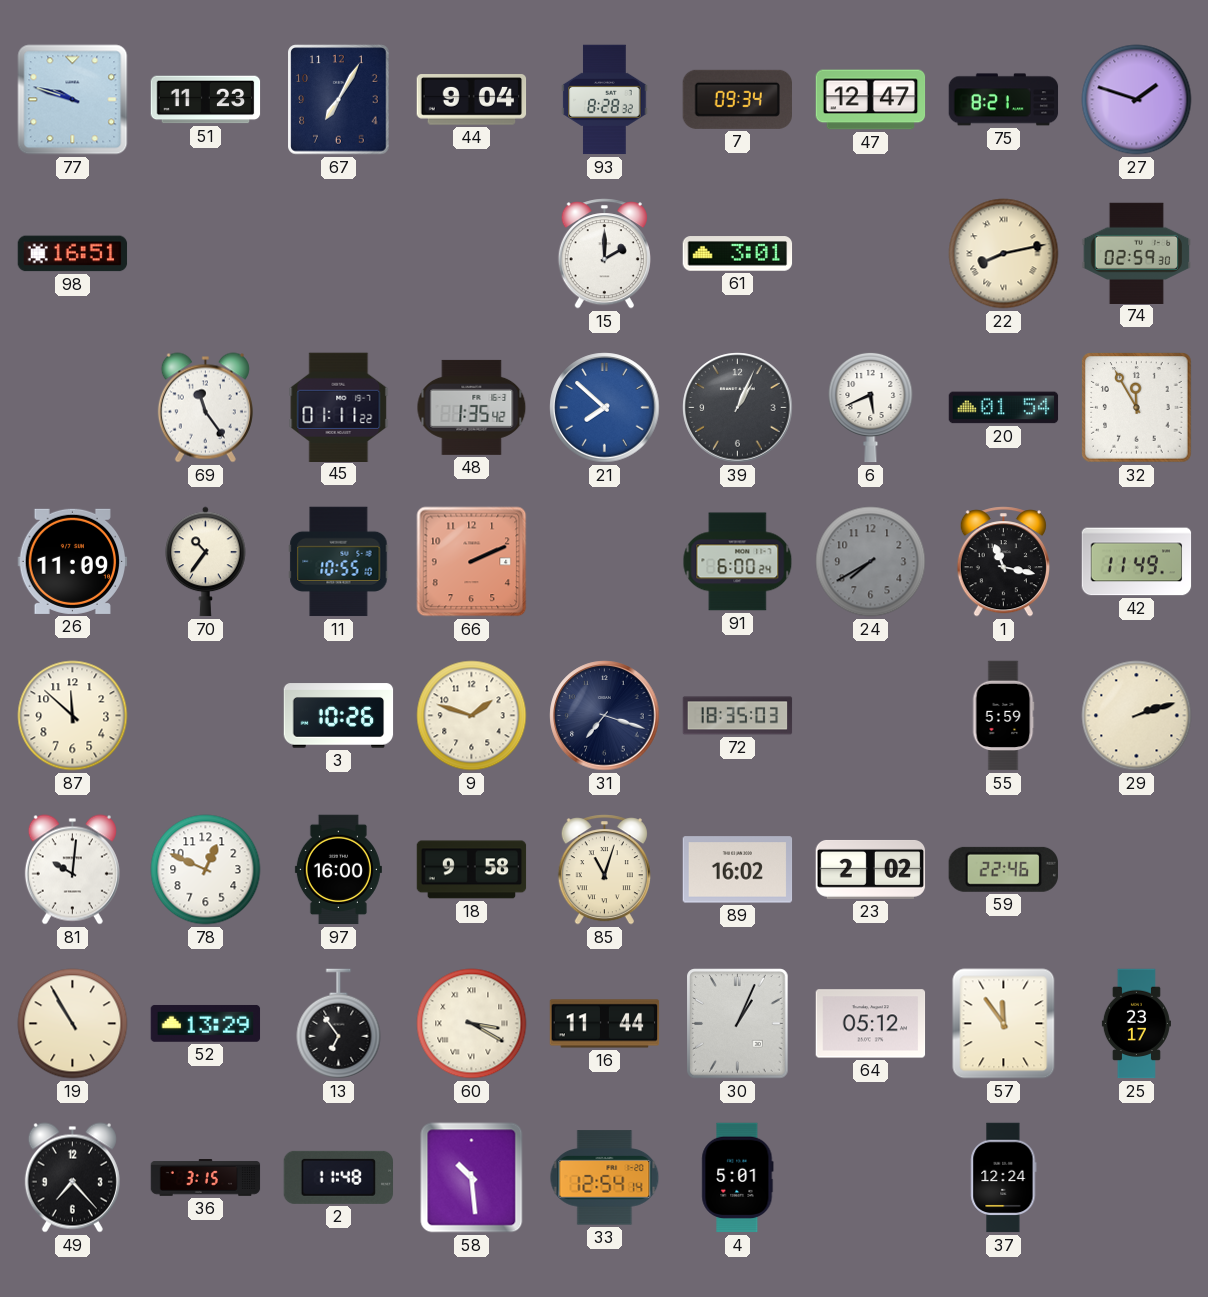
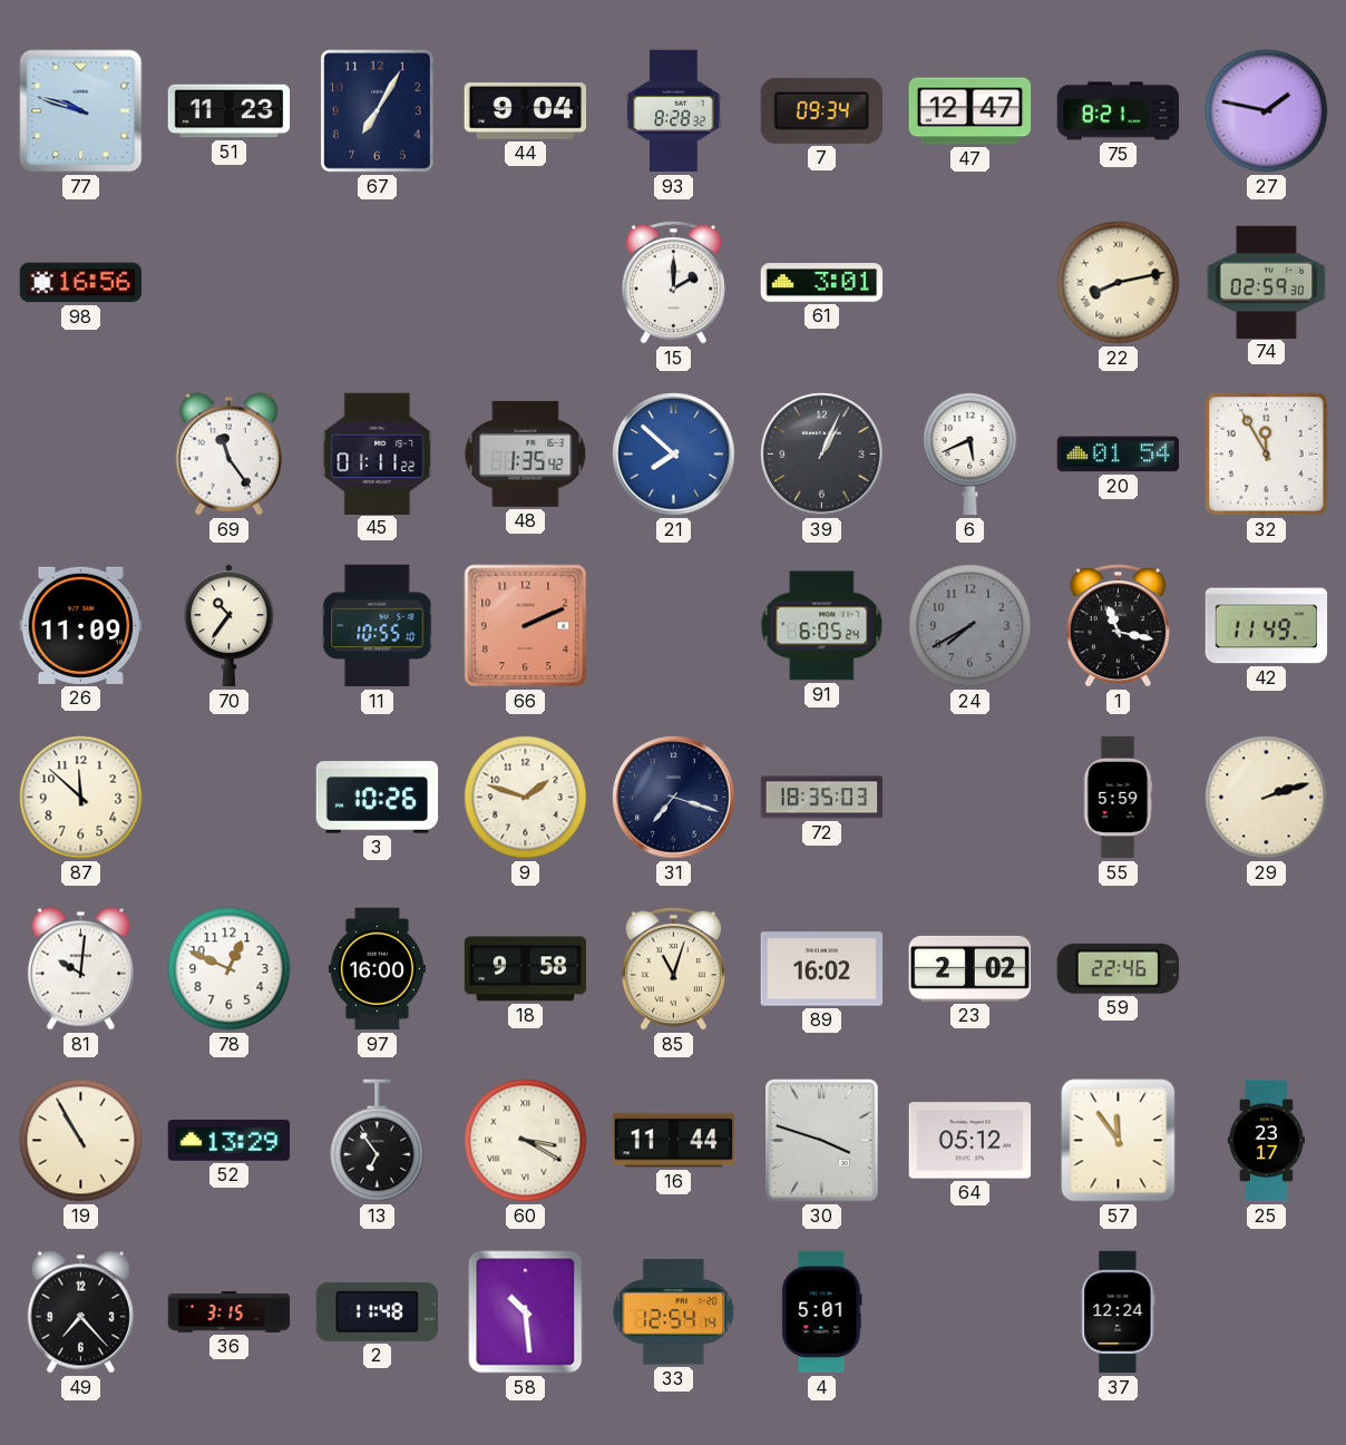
27: 1:48 -> 1:47
98: 16:51 -> 16:56
91: 6:00 -> 6:05
30: 1:04 -> 3:48
